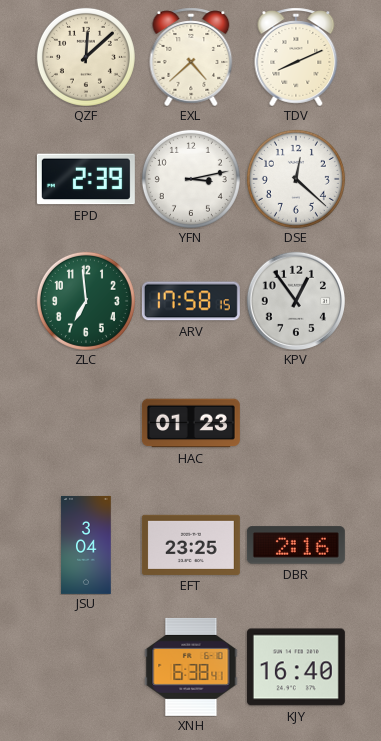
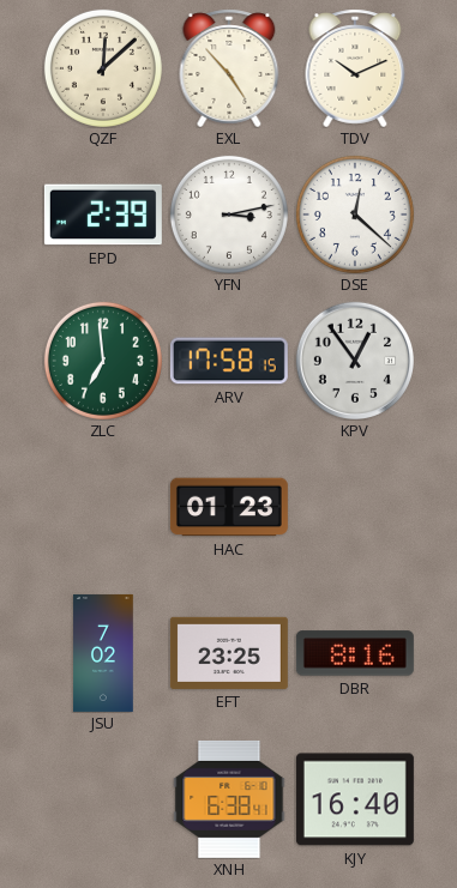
EXL: 4:38 -> 4:53
TDV: 8:11 -> 10:11
JSU: 3:04 -> 7:02
DBR: 2:16 -> 8:16
